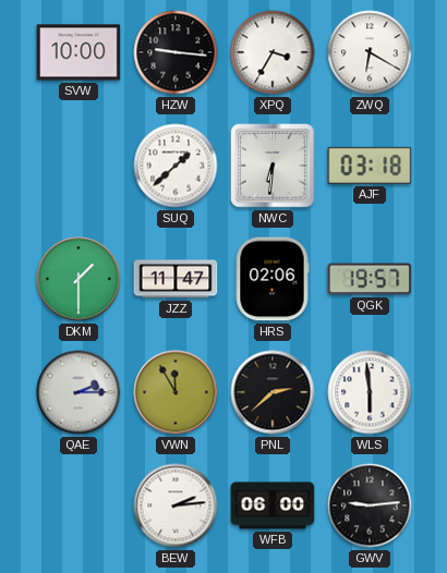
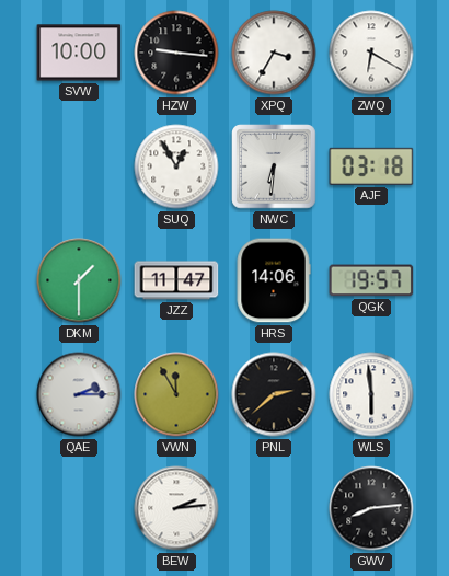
SUQ: 1:38 -> 12:55
HRS: 02:06 -> 14:06
WFB: 06:00 -> none
GWV: 9:14 -> 8:14
